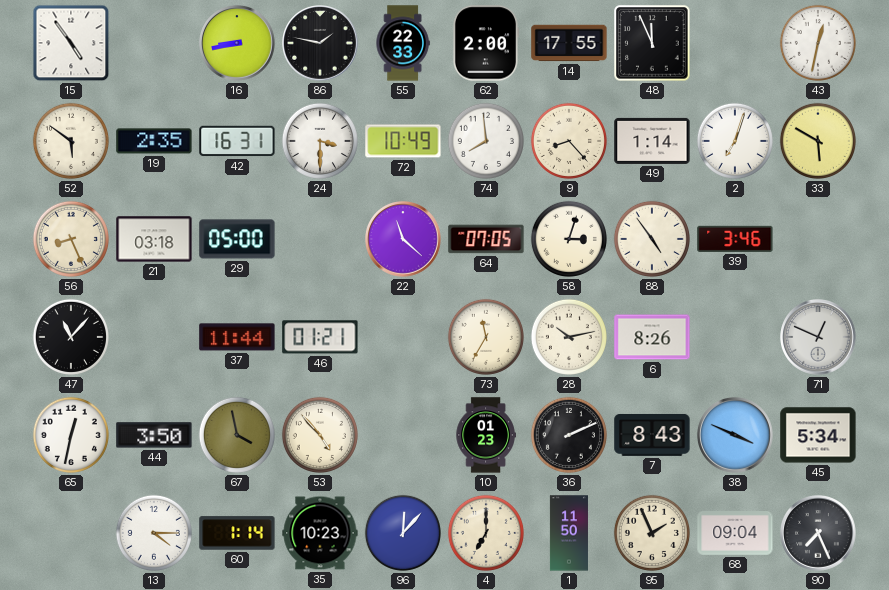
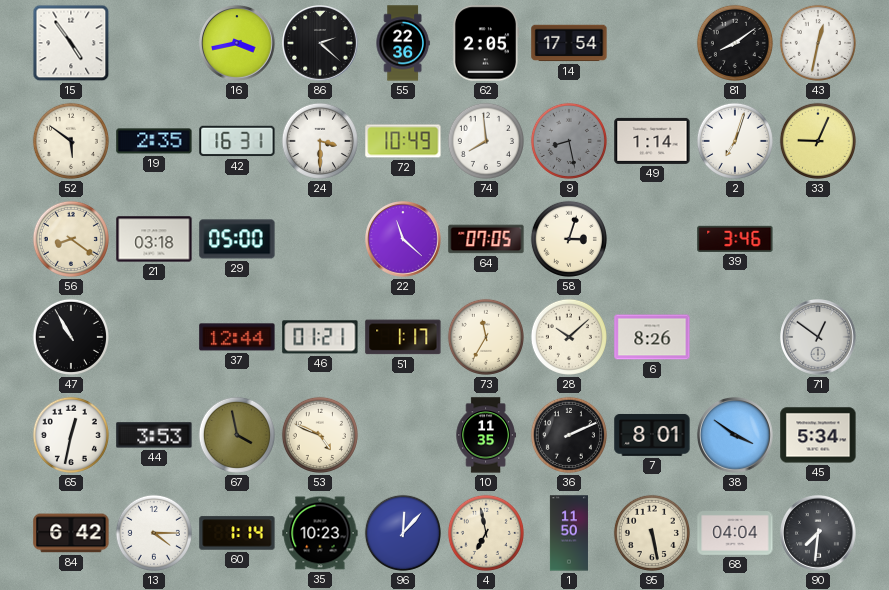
16: 8:43 -> 3:43
86: 1:47 -> 2:22
55: 22:33 -> 22:36
62: 2:00 -> 2:05
14: 17:55 -> 17:54
48: 11:56 -> none
81: none -> 8:09
9: 8:23 -> 8:28
9 dial: cream -> grey
33: 5:50 -> 9:04
56: 8:26 -> 8:21
88: 4:54 -> none
47: 11:07 -> 10:55
37: 11:44 -> 12:44
51: none -> 1:17
28: 10:13 -> 10:08
71: 12:49 -> 12:51
44: 3:50 -> 3:53
53: 4:53 -> 4:49
10: 01:23 -> 11:35
7: 8:43 -> 8:01
38: 3:49 -> 3:51
84: none -> 6:42
4: 7:00 -> 6:58
95: 1:56 -> 5:28
68: 09:04 -> 04:04
90: 7:26 -> 7:31
